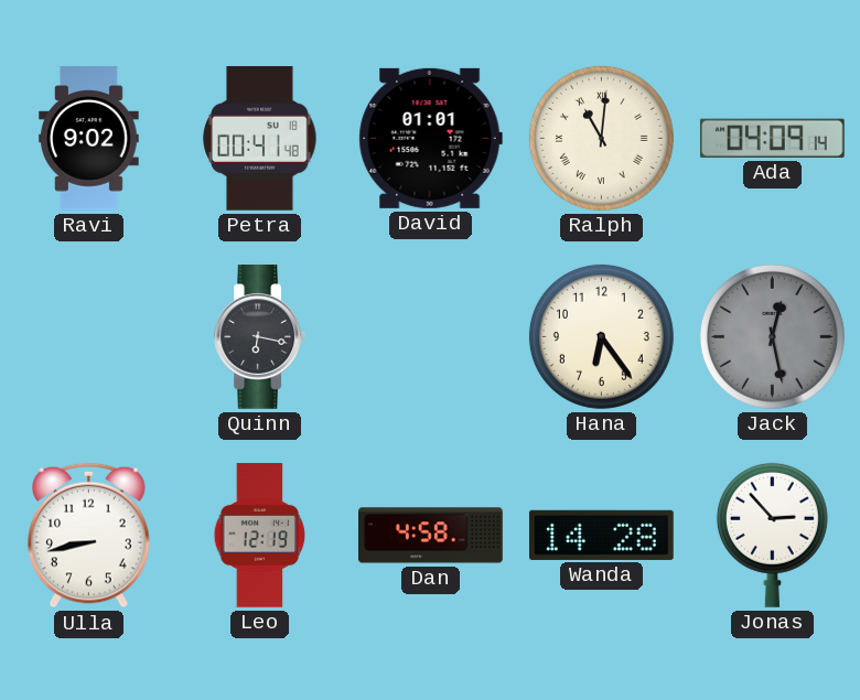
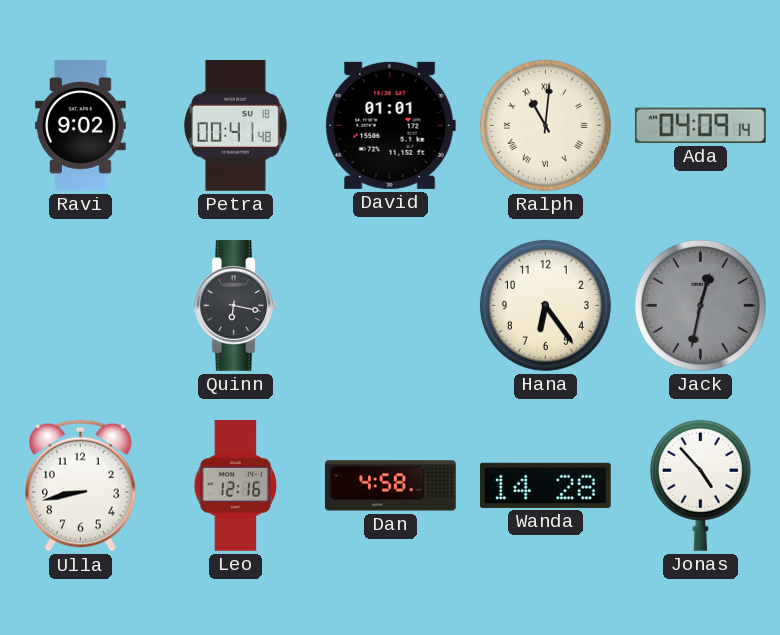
Jack: 12:28 -> 12:32
Leo: 12:19 -> 12:16
Jonas: 2:53 -> 4:53
